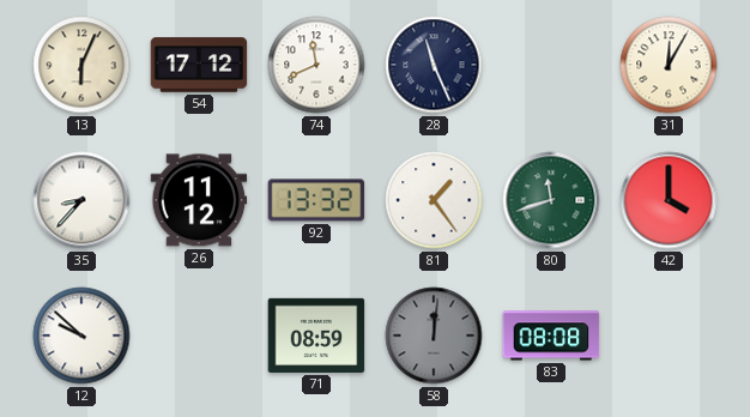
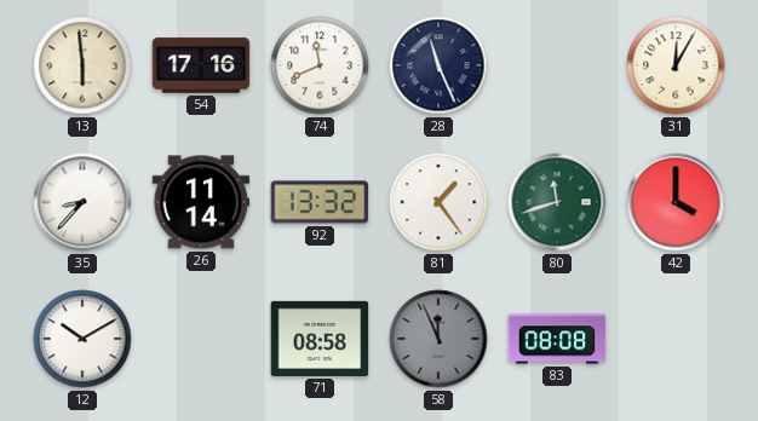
13: 6:04 -> 5:59
54: 17:12 -> 17:16
26: 11:12 -> 11:14
12: 9:52 -> 10:10
71: 08:59 -> 08:58
58: 12:01 -> 11:56
